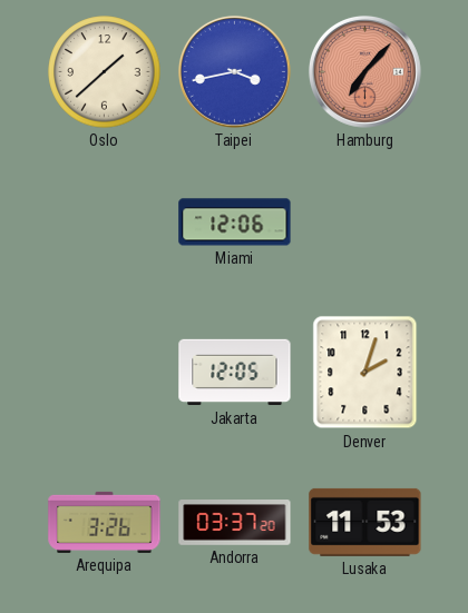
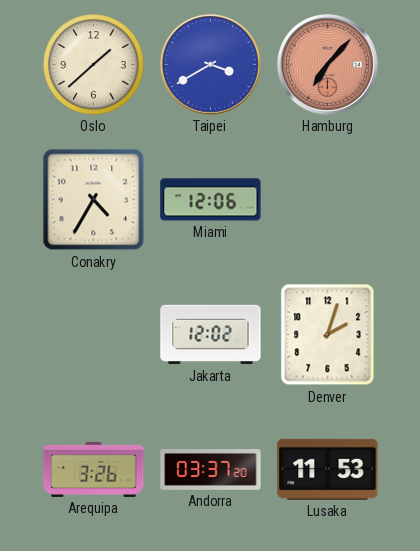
Taipei: 3:43 -> 3:40
Conakry: none -> 4:35
Jakarta: 12:05 -> 12:02
